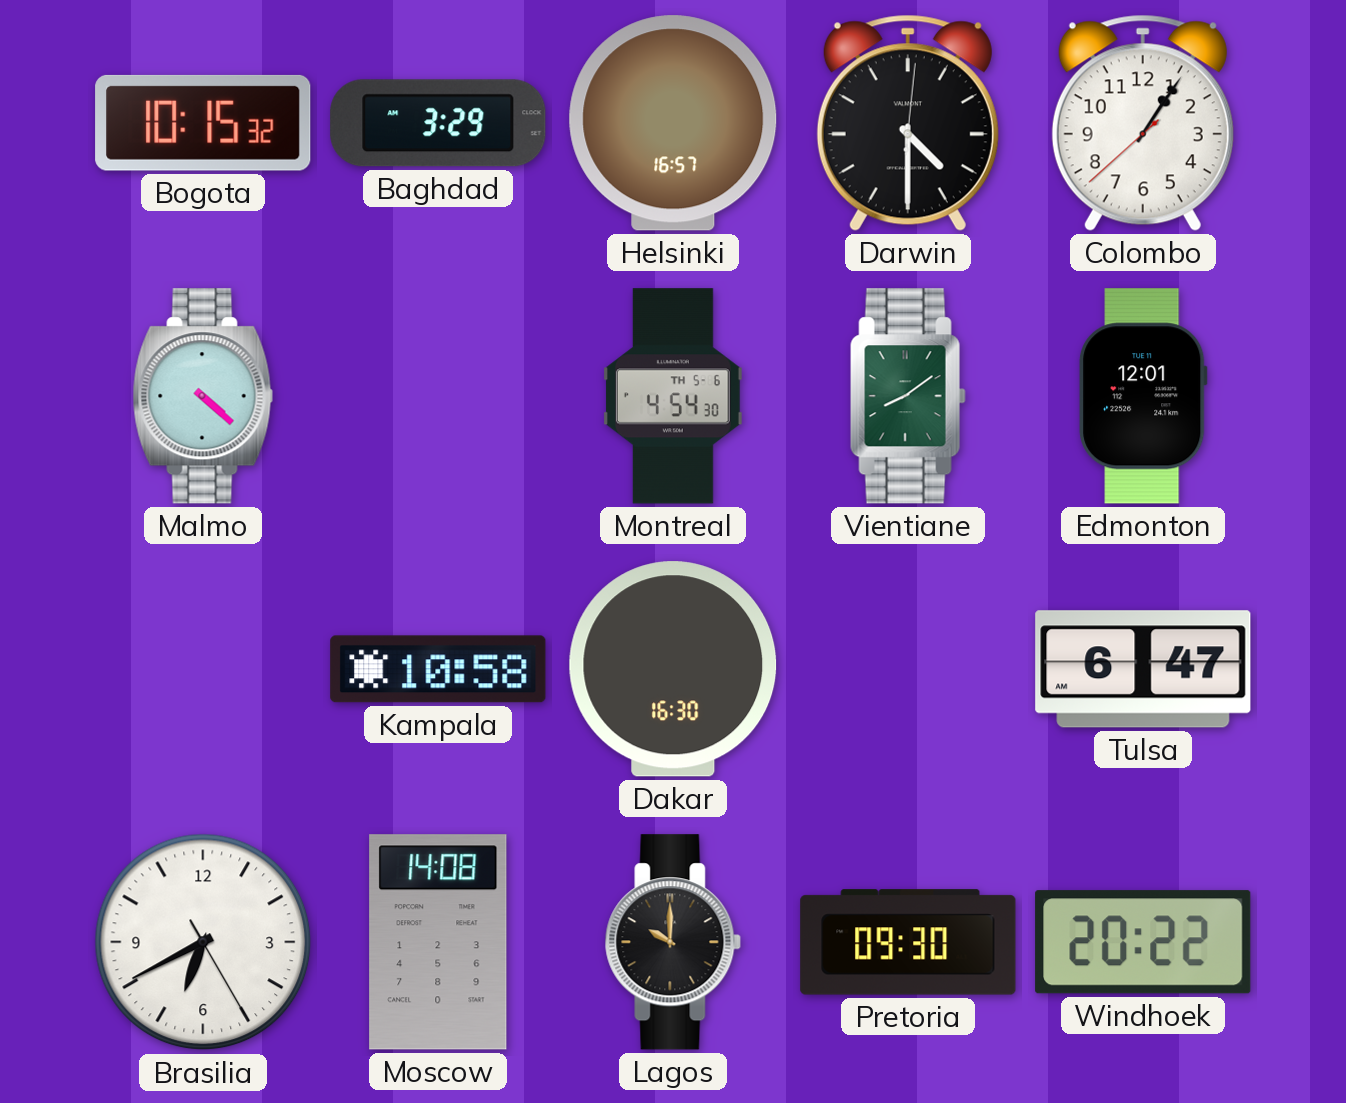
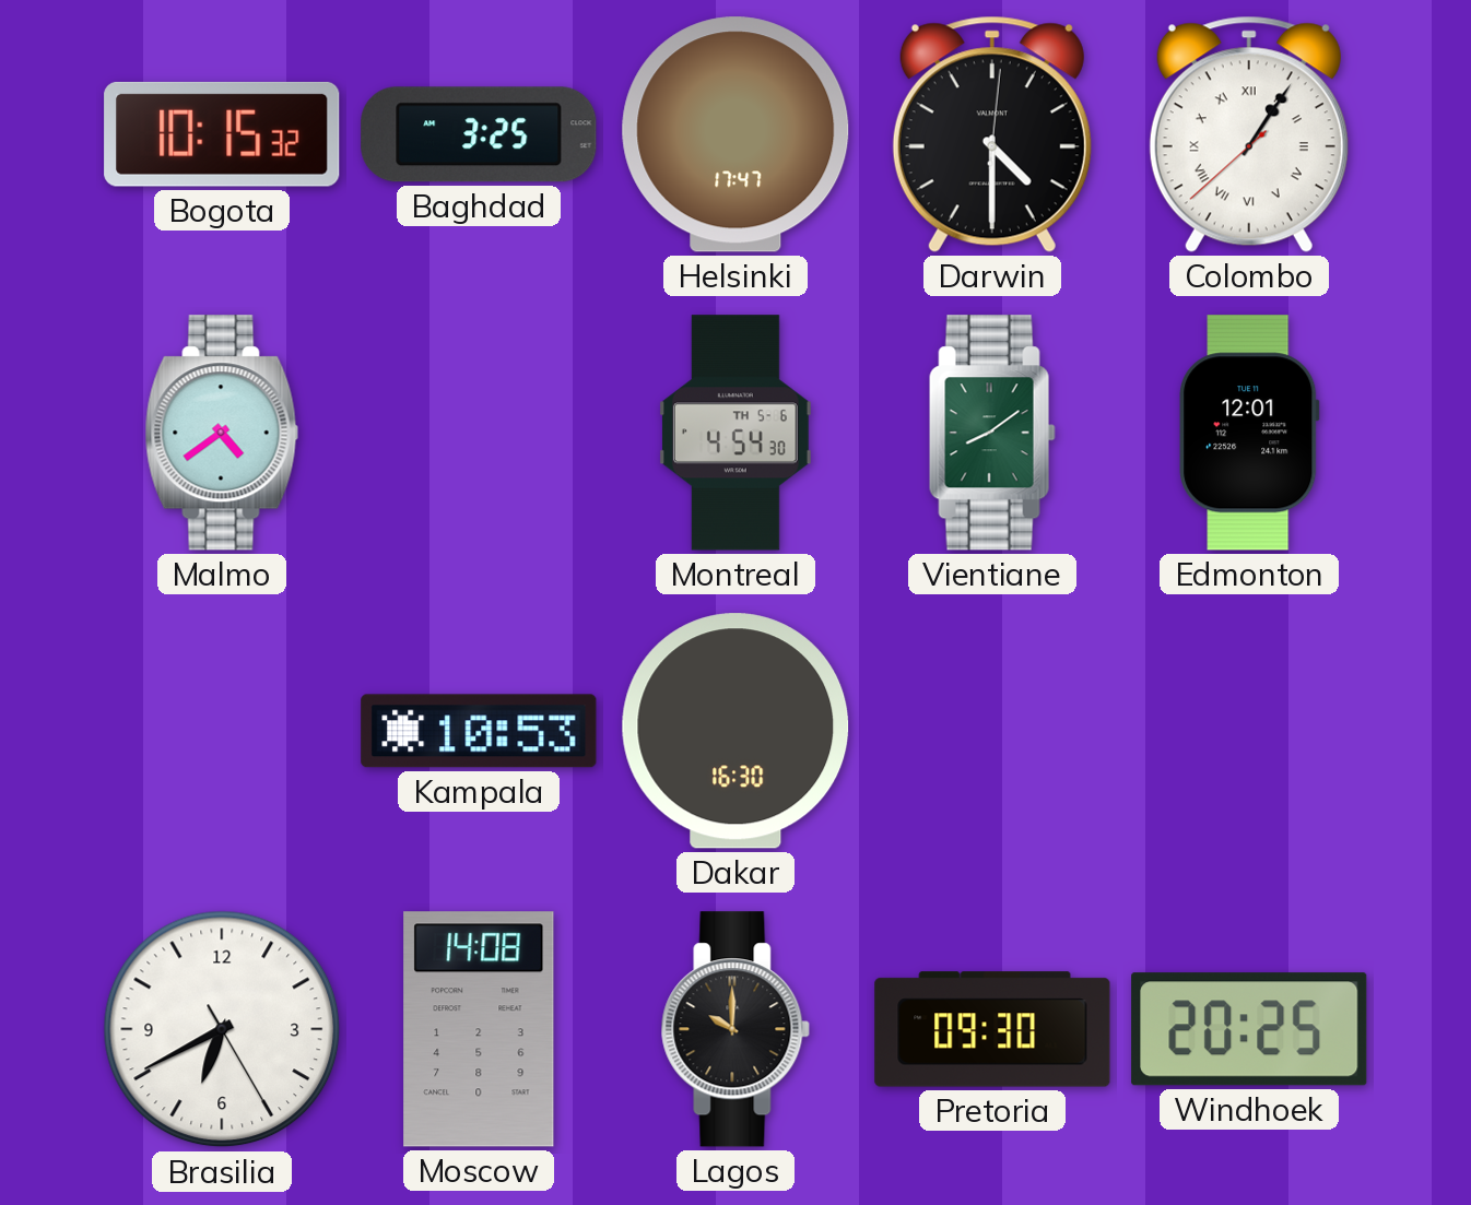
Baghdad: 3:29 -> 3:25
Helsinki: 16:57 -> 17:47
Colombo numerals: Arabic -> Roman
Malmo: 4:22 -> 4:39
Kampala: 10:58 -> 10:53
Tulsa: 6:47 -> none
Windhoek: 20:22 -> 20:25
